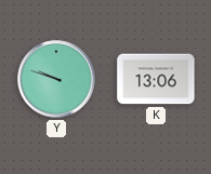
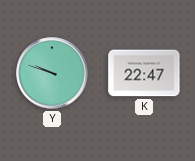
K: 13:06 -> 22:47
